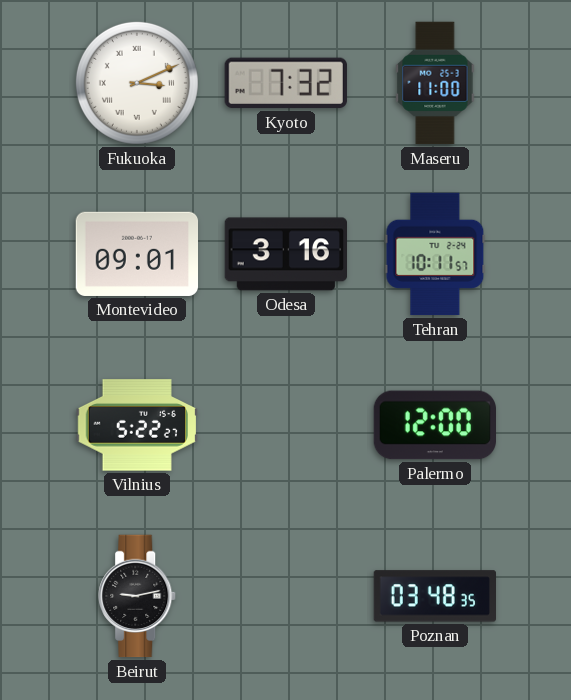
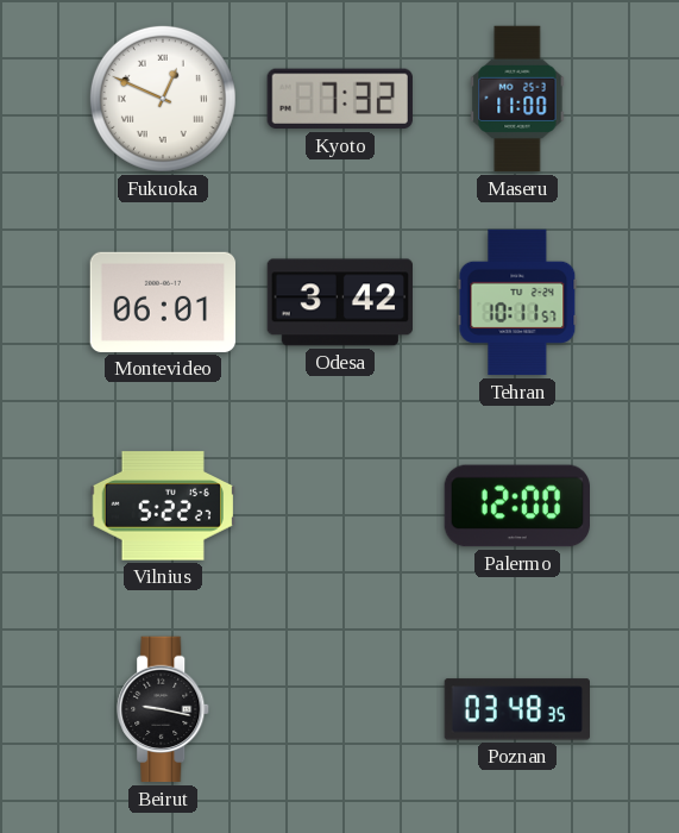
Fukuoka: 3:11 -> 12:49
Montevideo: 09:01 -> 06:01
Odesa: 3:16 -> 3:42
Beirut: 9:13 -> 9:17
